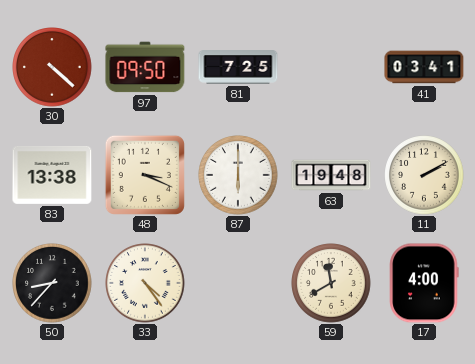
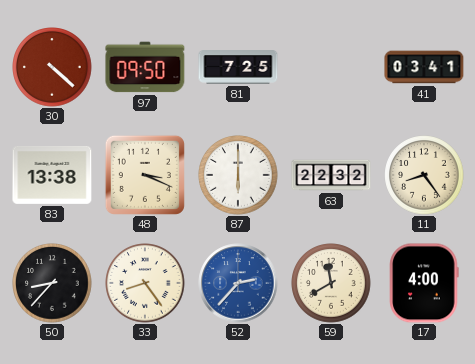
63: 19:48 -> 22:32
11: 2:10 -> 8:24
33: 4:24 -> 8:24
52: none -> 2:37
